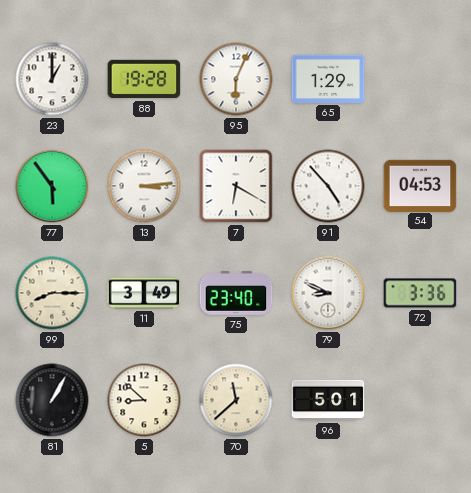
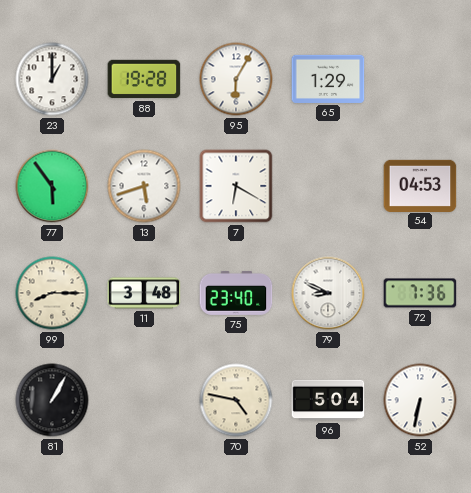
95: 6:04 -> 6:05
13: 3:14 -> 5:42
91: 4:53 -> none
11: 3:49 -> 3:48
72: 3:36 -> 7:36
5: 8:52 -> none
70: 11:38 -> 4:47
96: 5:01 -> 5:04
52: none -> 6:32
